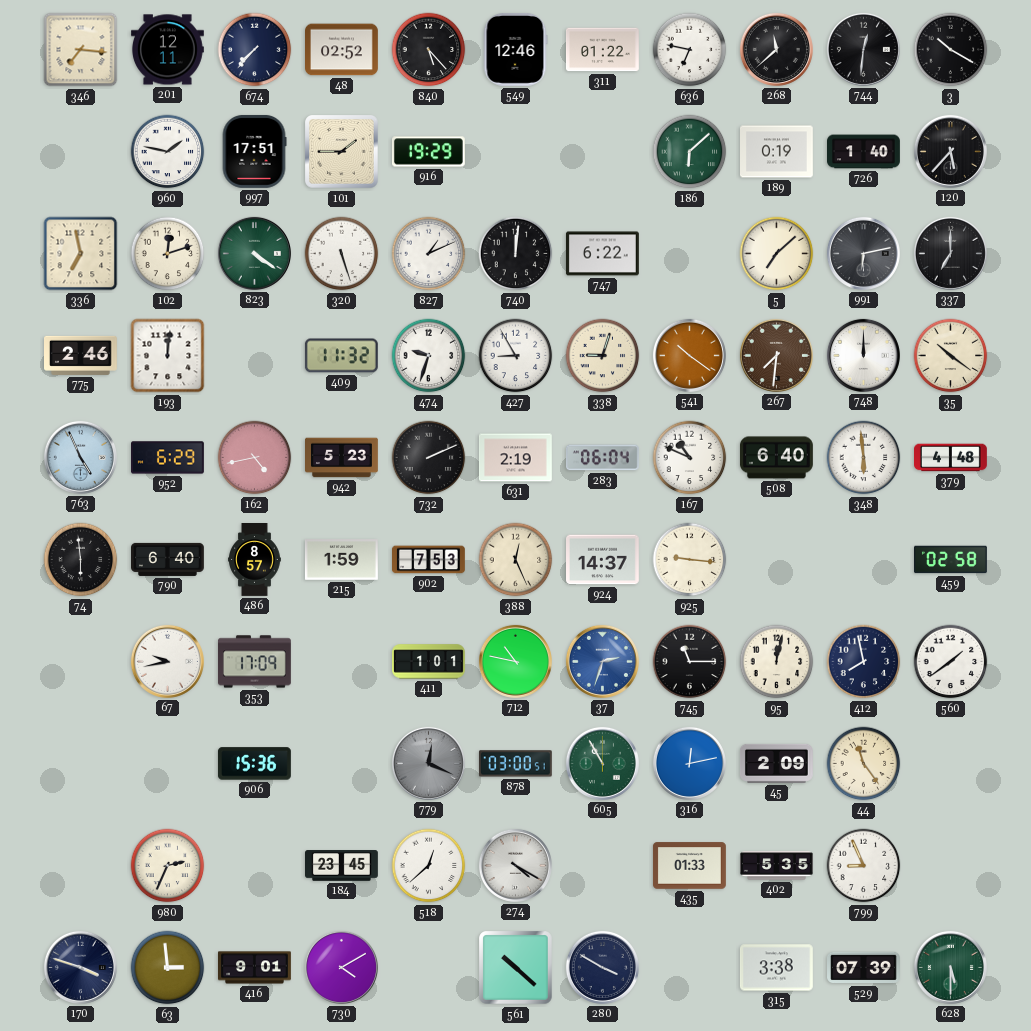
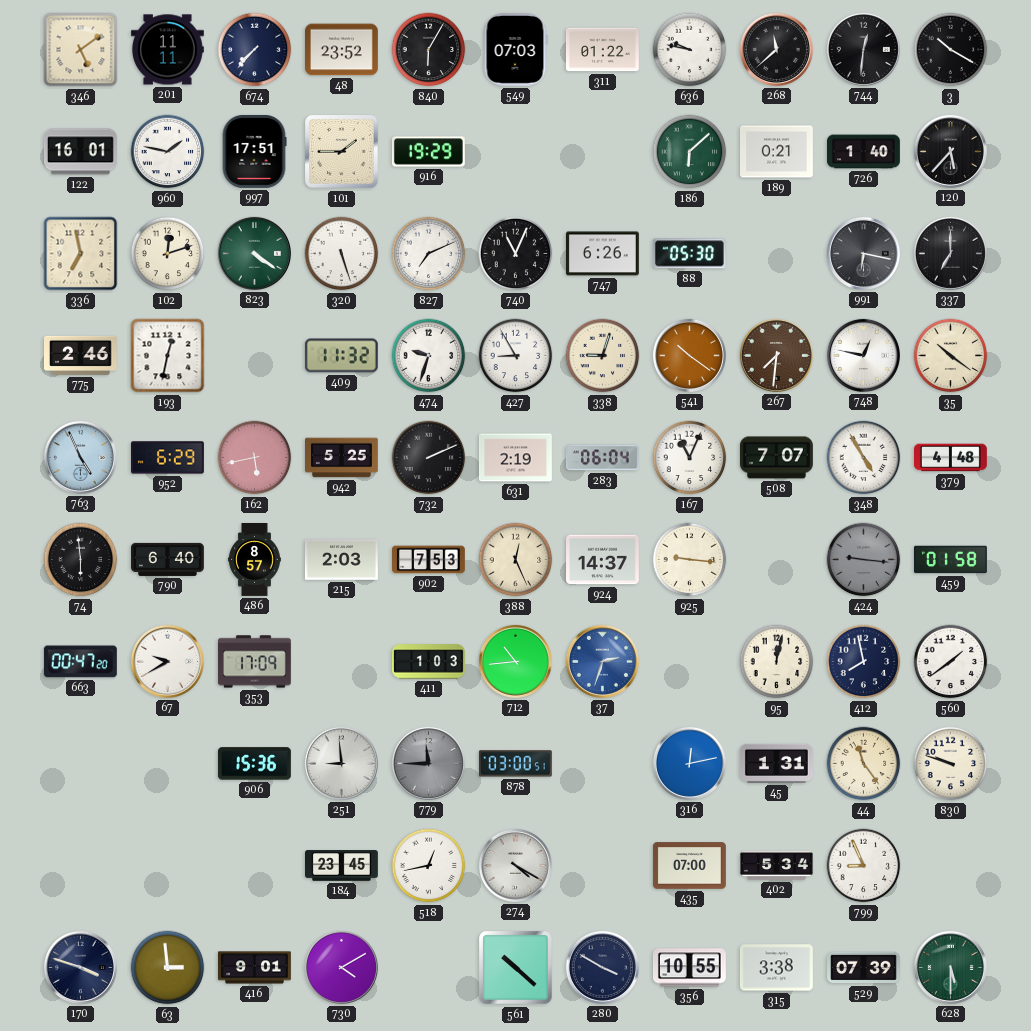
346: 7:16 -> 5:09
201: 12:11 -> 11:11
48: 02:52 -> 23:52
840: 5:23 -> 6:05
549: 12:46 -> 07:03
636: 6:47 -> 9:47
122: none -> 16:01
189: 0:19 -> 0:21
827: 1:11 -> 7:11
740: 12:01 -> 11:04
747: 6:22 -> 6:26
88: none -> 05:30
5: 7:08 -> none
991: 6:13 -> 6:17
193: 12:01 -> 12:32
748: 12:00 -> 12:47
162: 4:43 -> 5:43
942: 5:23 -> 5:25
167: 10:49 -> 11:04
508: 6:40 -> 7:07
348: 5:59 -> 4:55
215: 1:59 -> 2:03
424: none -> 9:16
459: 02:58 -> 01:58
663: none -> 00:47
67: 9:43 -> 9:40
411: 1:01 -> 1:03
712: 10:47 -> 10:44
745: 11:15 -> none
251: none -> 8:59
779: 12:19 -> 11:45
605: 10:55 -> none
45: 2:09 -> 1:31
830: none -> 9:48
980: 2:34 -> none
518: 12:38 -> 12:43
435: 01:33 -> 07:00
402: 5:35 -> 5:34
356: none -> 10:55
